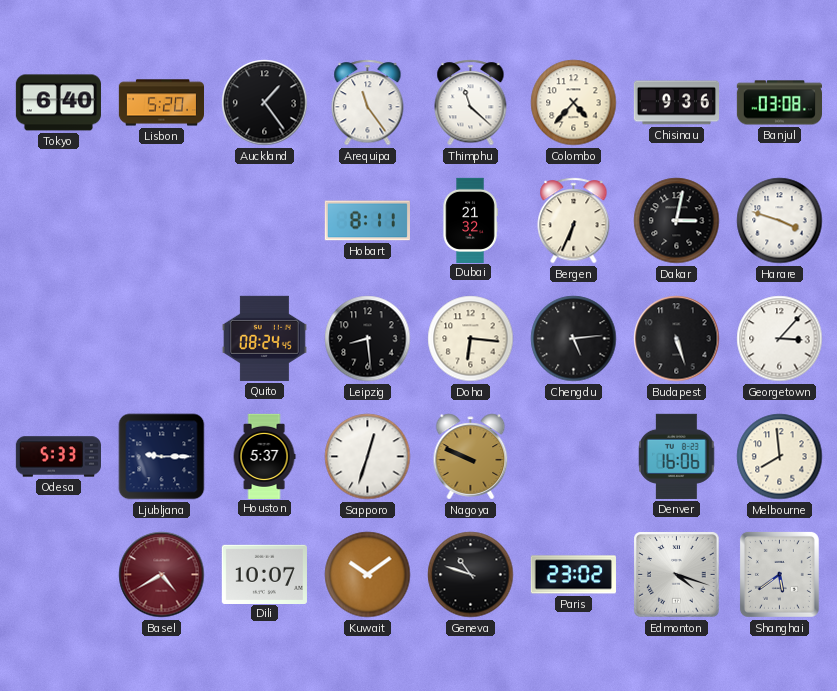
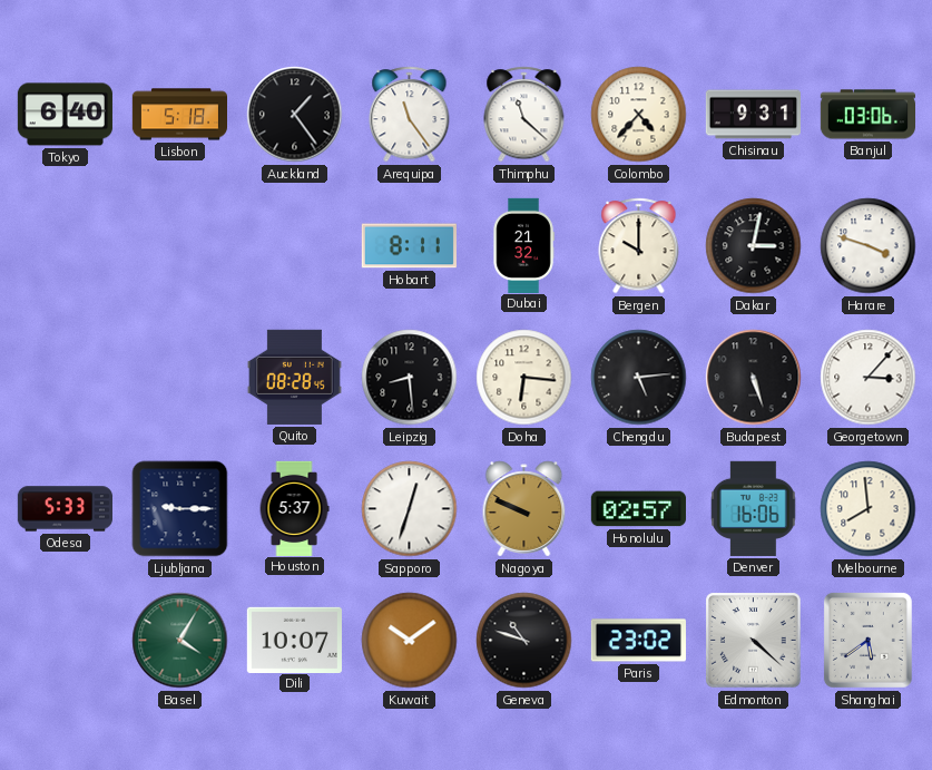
Lisbon: 5:20 -> 5:18
Chisinau: 9:36 -> 9:31
Banjul: 03:08 -> 03:06
Bergen: 6:34 -> 10:00
Quito: 08:24 -> 08:28
Honolulu: none -> 02:57
Basel: 4:40 -> 4:05
Basel dial: burgundy -> green
Edmonton: 4:18 -> 4:22
